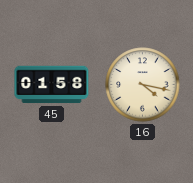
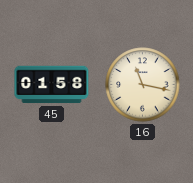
16: 4:17 -> 11:17
